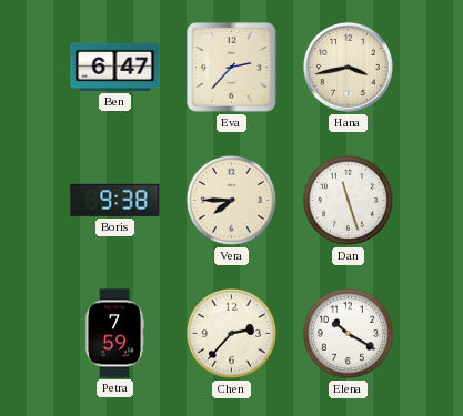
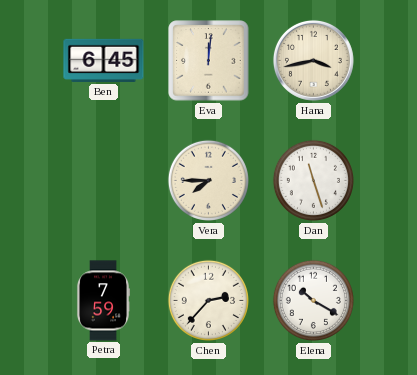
Ben: 6:47 -> 6:45
Eva: 2:37 -> 12:01
Boris: 9:38 -> none
